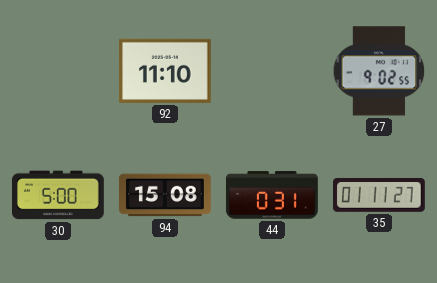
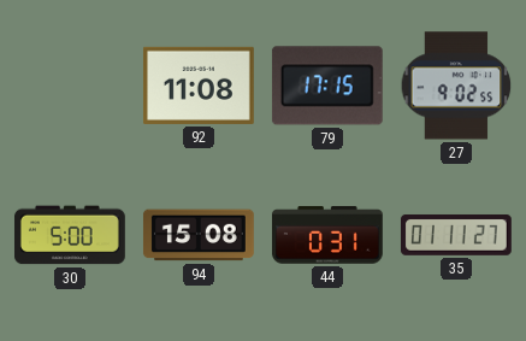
92: 11:10 -> 11:08
79: none -> 17:15
